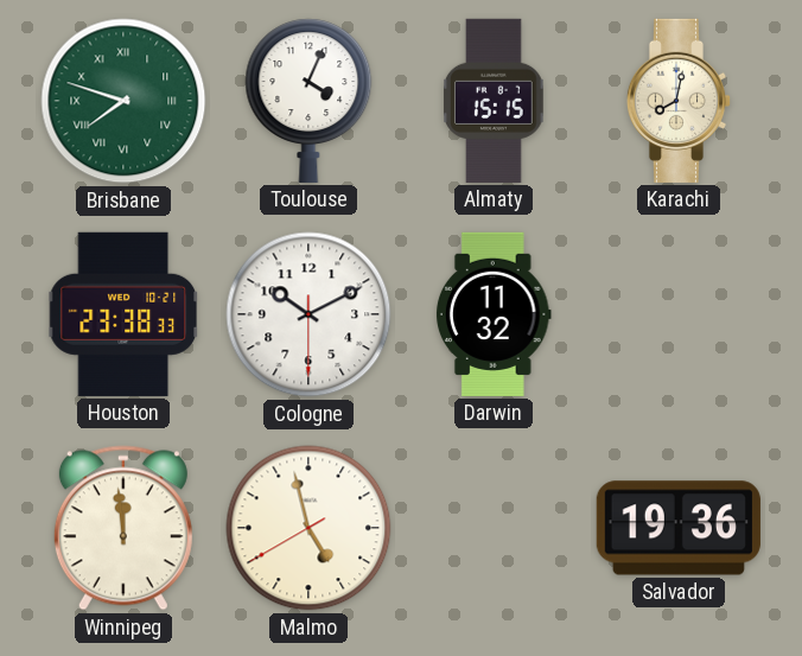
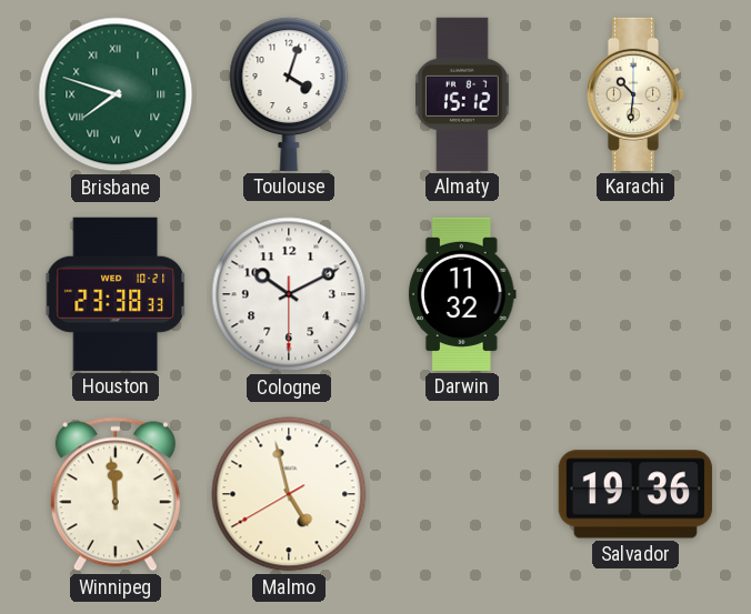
Toulouse: 4:04 -> 4:03
Almaty: 15:15 -> 15:12
Karachi: 8:02 -> 10:31
